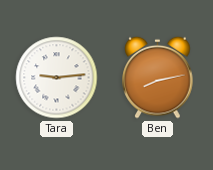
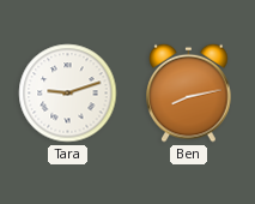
Tara: 9:14 -> 9:12
